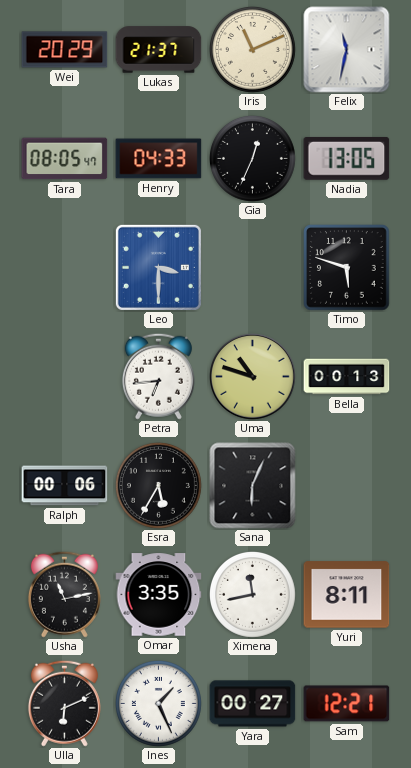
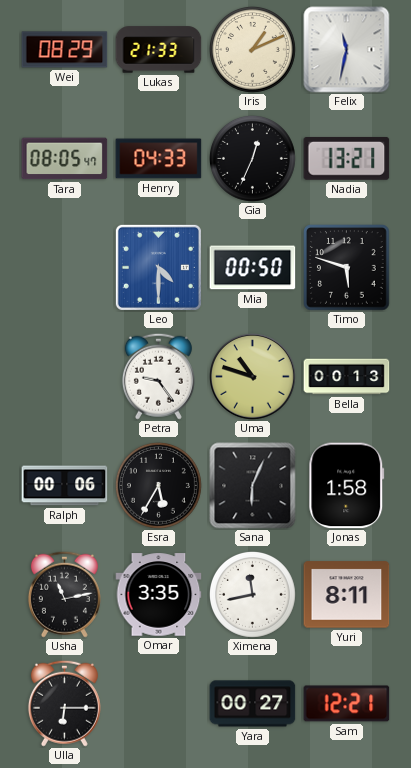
Wei: 20:29 -> 08:29
Lukas: 21:37 -> 21:33
Iris: 11:11 -> 1:11
Nadia: 13:05 -> 13:21
Leo: 3:30 -> 4:30
Mia: none -> 00:50
Petra: 6:44 -> 9:24
Jonas: none -> 1:58
Ulla: 6:11 -> 6:15
Ines: 1:26 -> none
